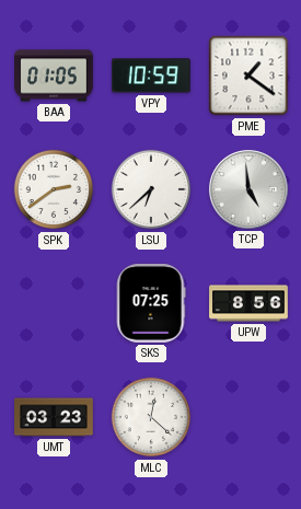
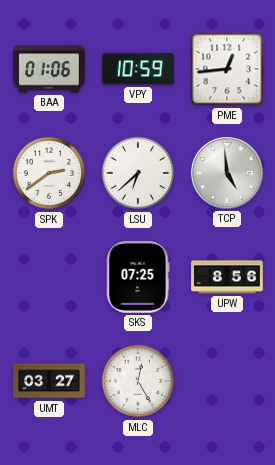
BAA: 01:05 -> 01:06
PME: 1:21 -> 12:44
UMT: 03:23 -> 03:27
MLC: 12:22 -> 12:25
